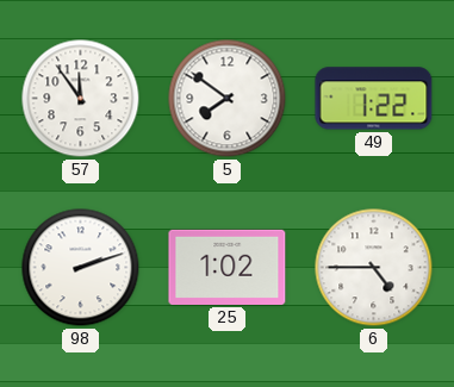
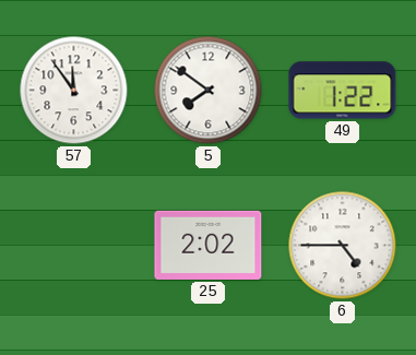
98: 2:12 -> none
25: 1:02 -> 2:02
